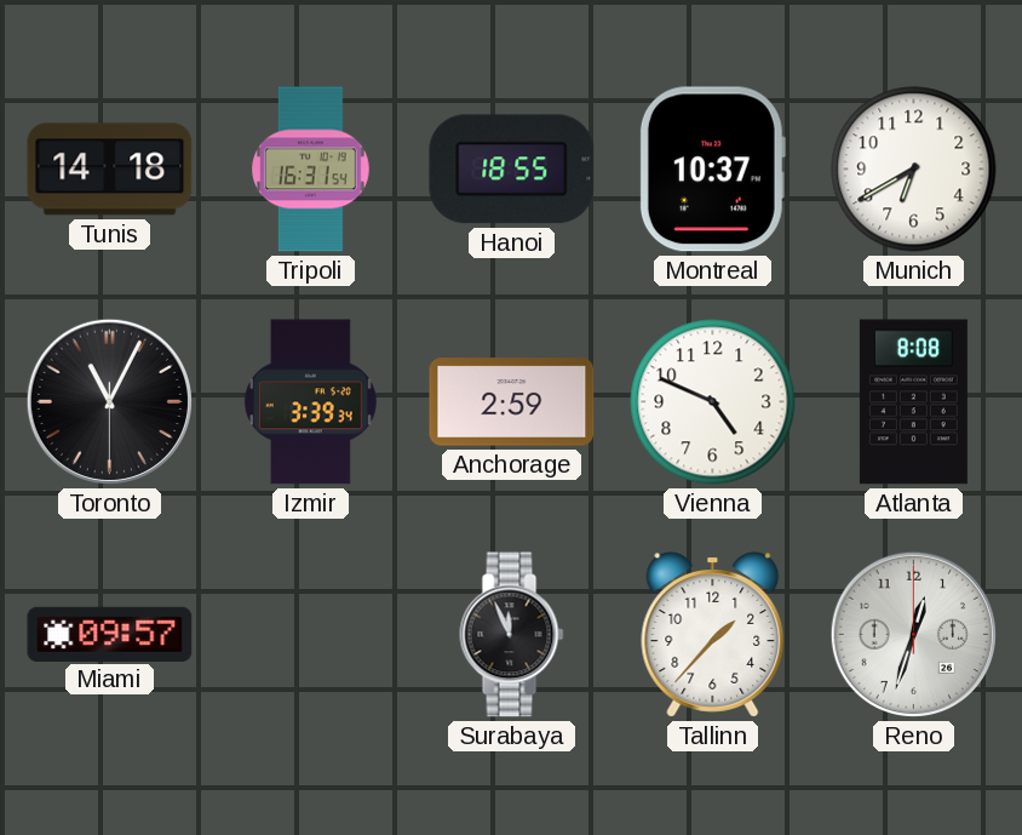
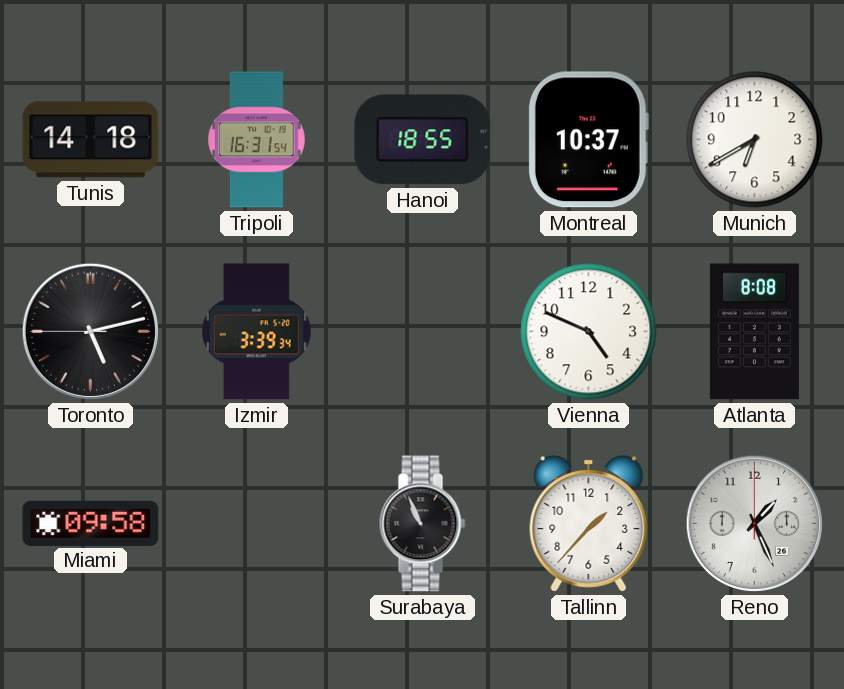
Toronto: 11:04 -> 5:12
Anchorage: 2:59 -> none
Miami: 09:57 -> 09:58
Surabaya: 11:56 -> 10:56
Reno: 12:33 -> 1:26
